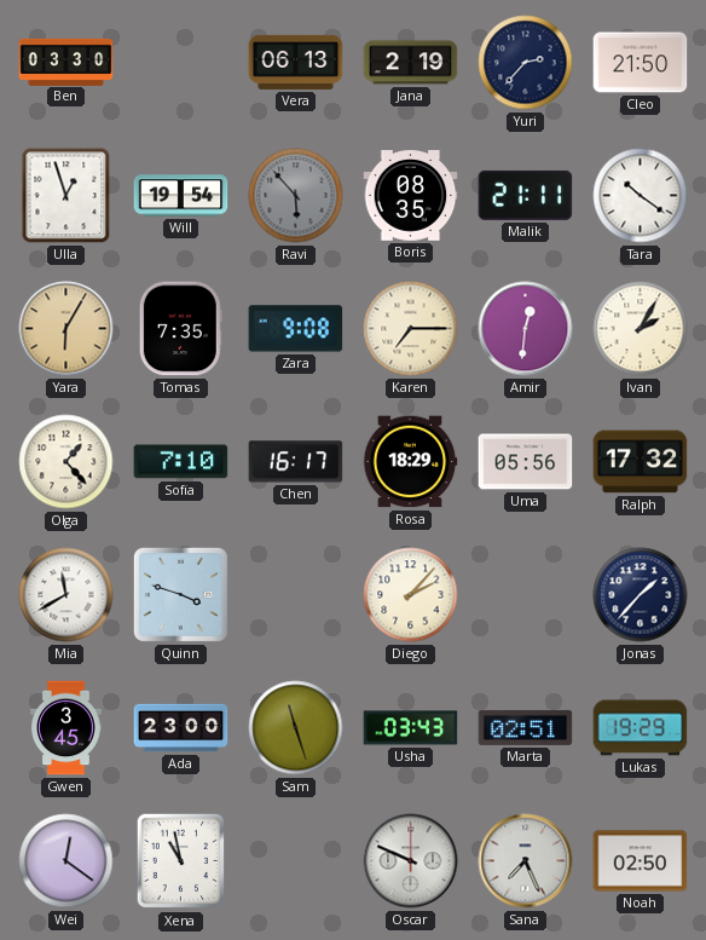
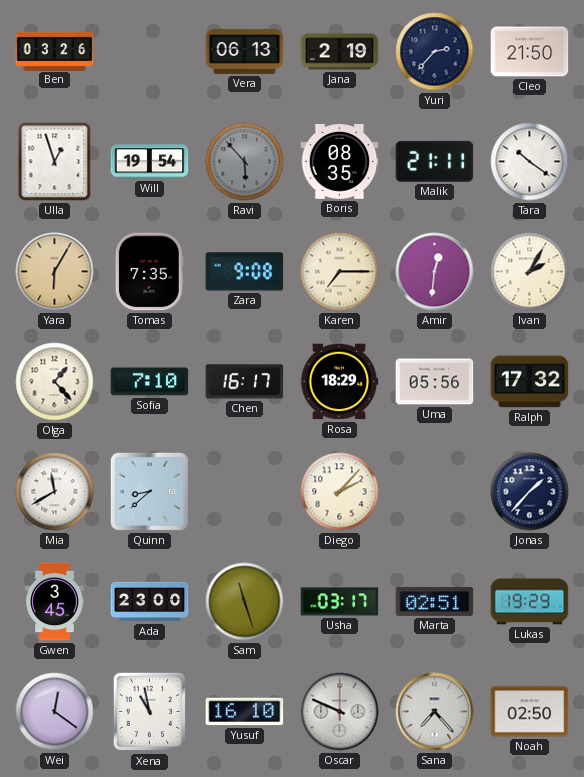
Ben: 03:30 -> 03:26
Quinn: 3:48 -> 8:38
Usha: 03:43 -> 03:17
Yusuf: none -> 16:10
Sana: 7:26 -> 7:23
